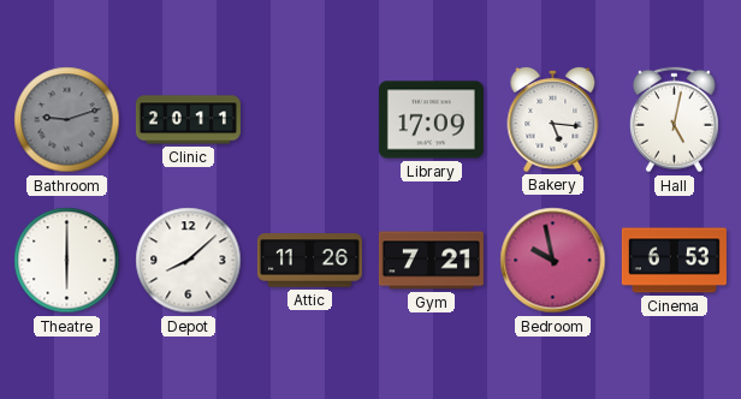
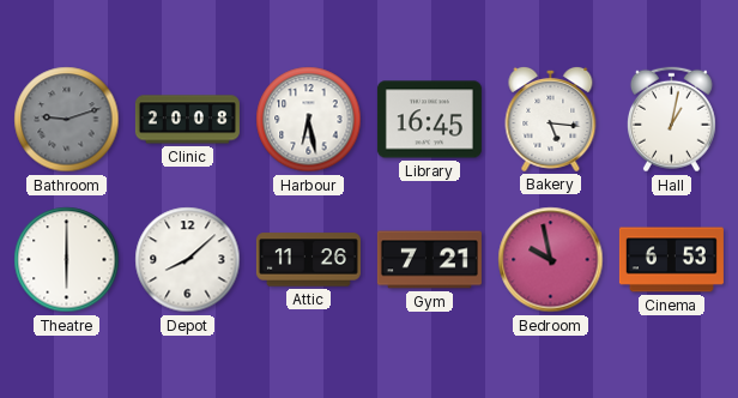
Clinic: 20:11 -> 20:08
Harbour: none -> 6:28
Library: 17:09 -> 16:45
Hall: 5:02 -> 1:02
